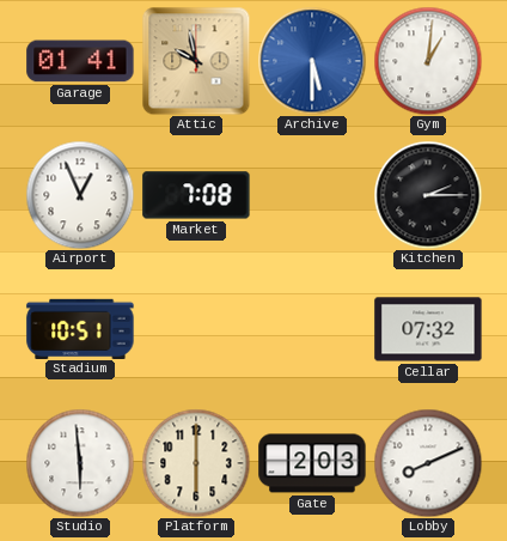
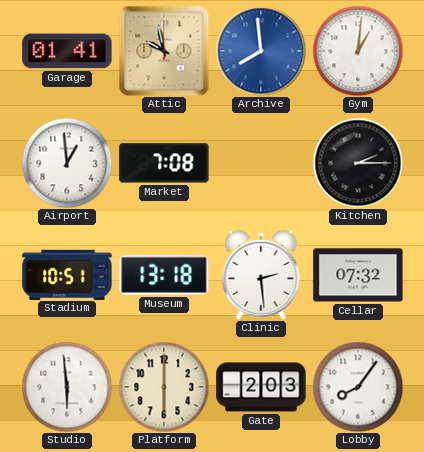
Archive: 5:30 -> 7:59
Airport: 12:56 -> 12:59
Museum: none -> 13:18
Clinic: none -> 2:29
Lobby: 8:11 -> 8:06
